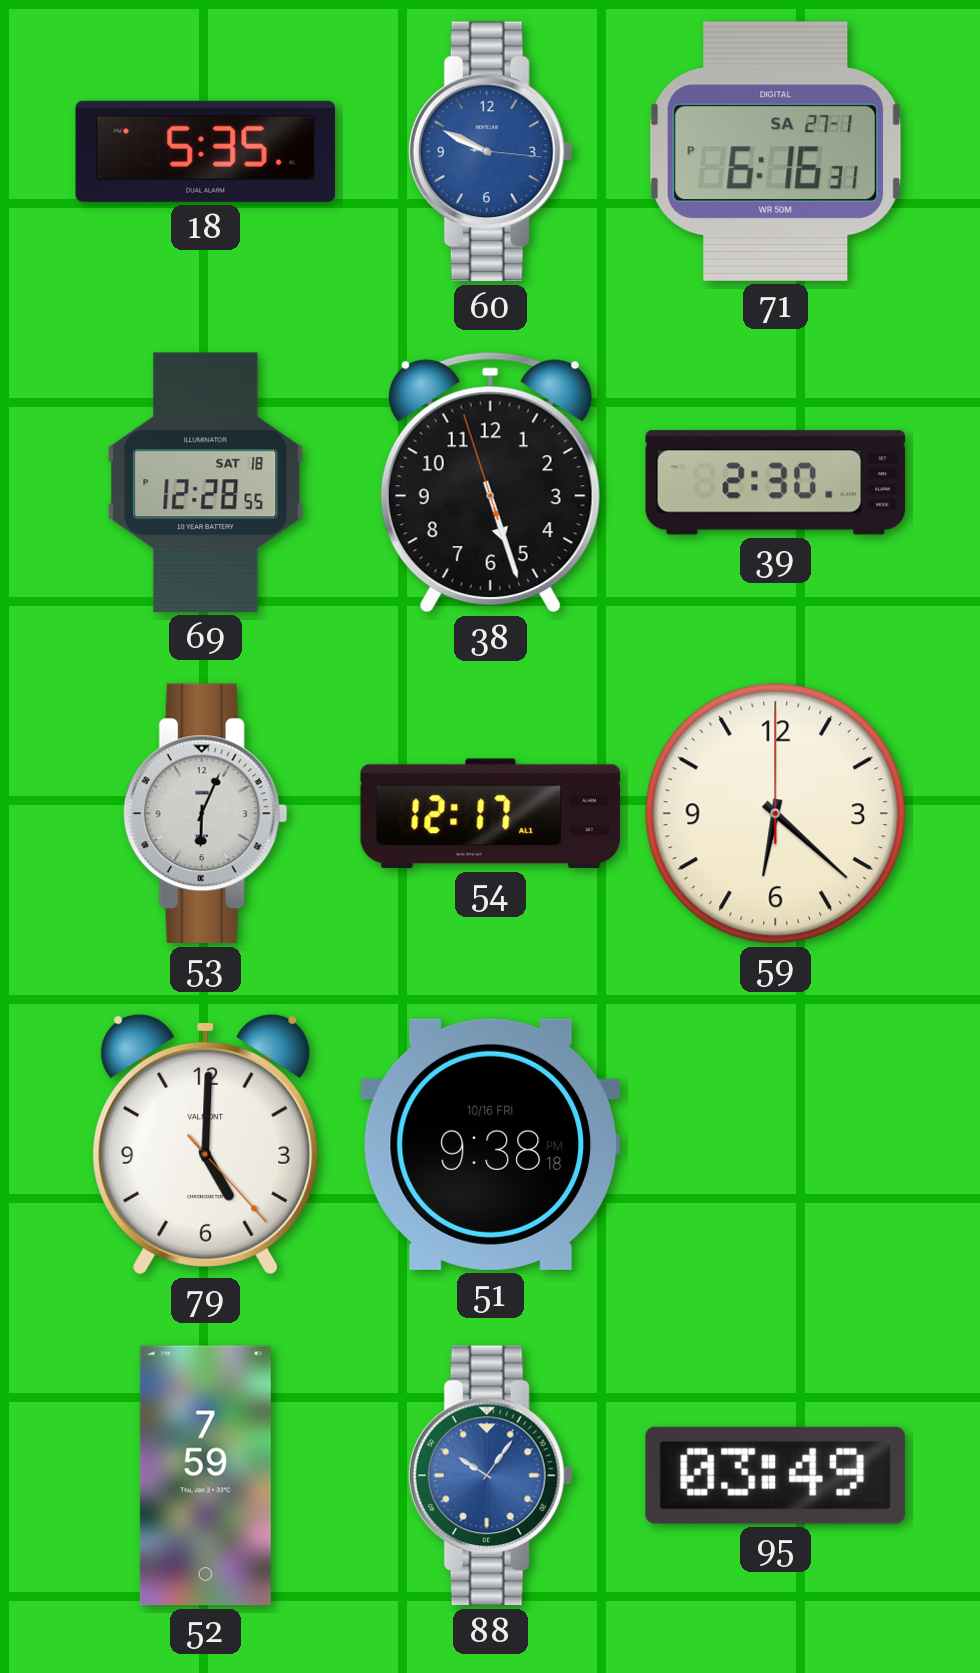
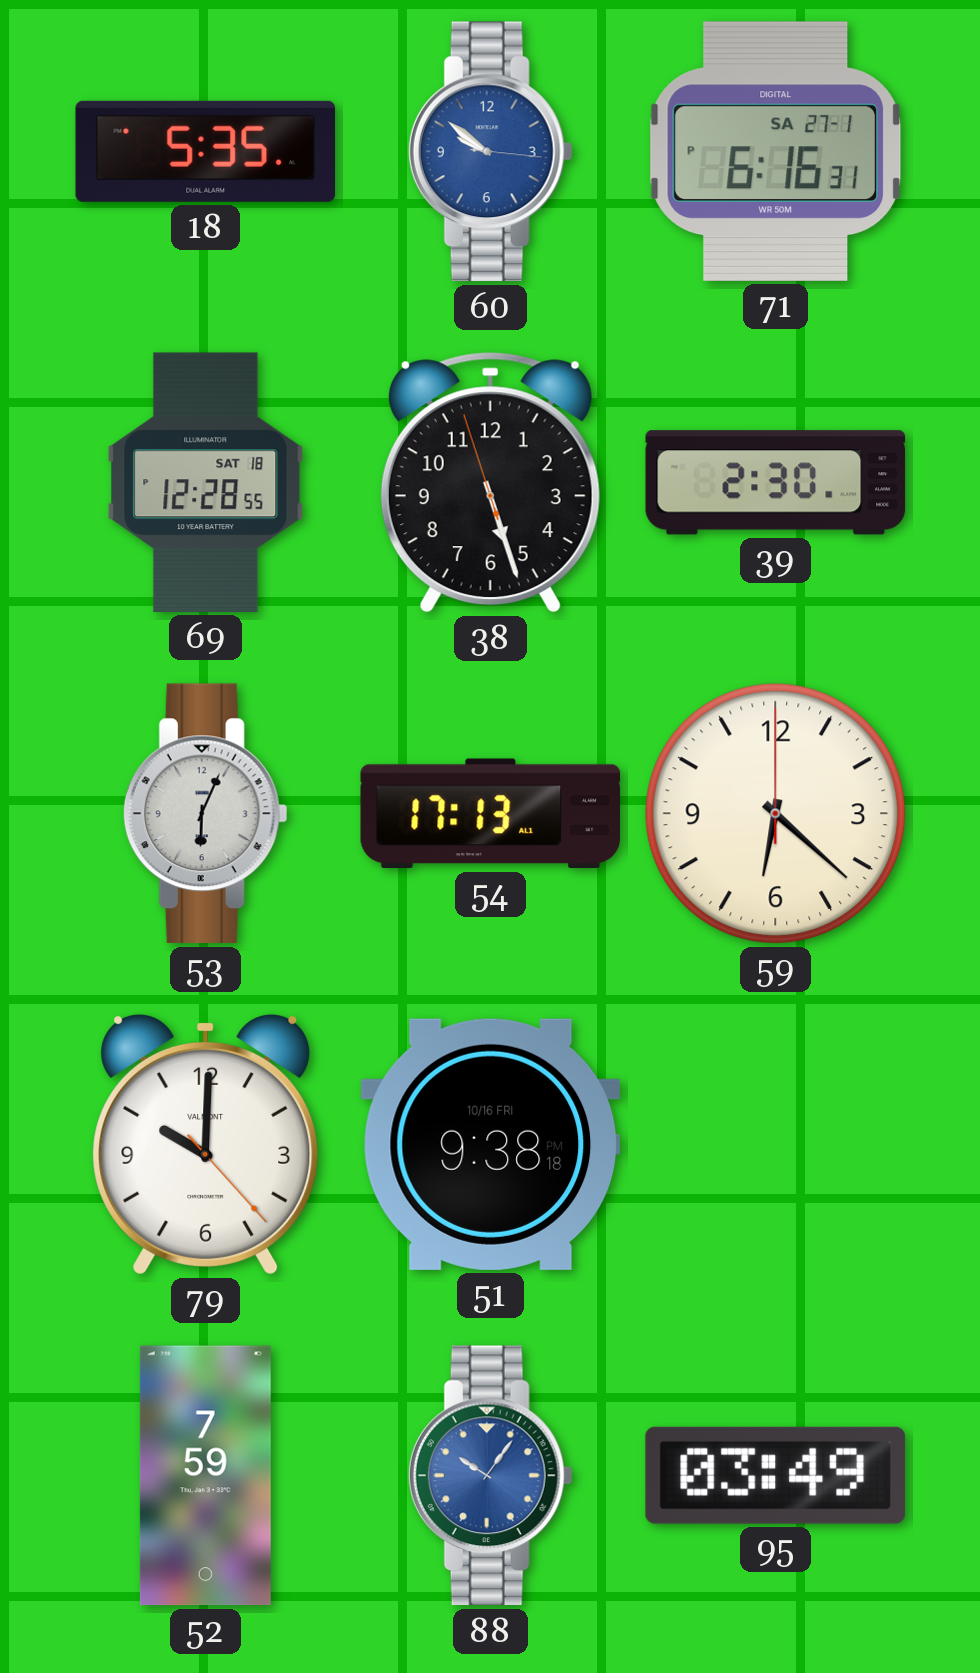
60: 9:49 -> 9:51
54: 12:17 -> 17:13
79: 5:00 -> 10:00
